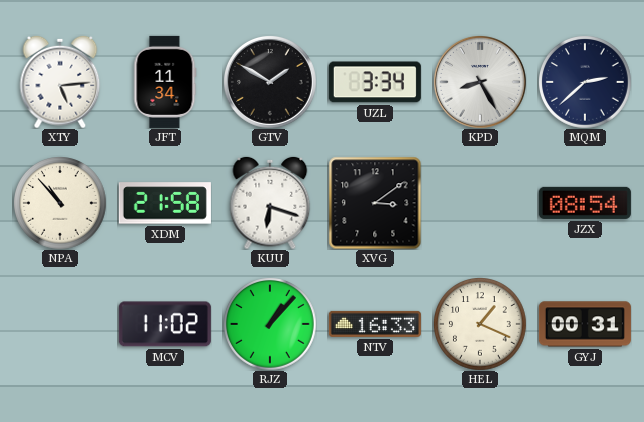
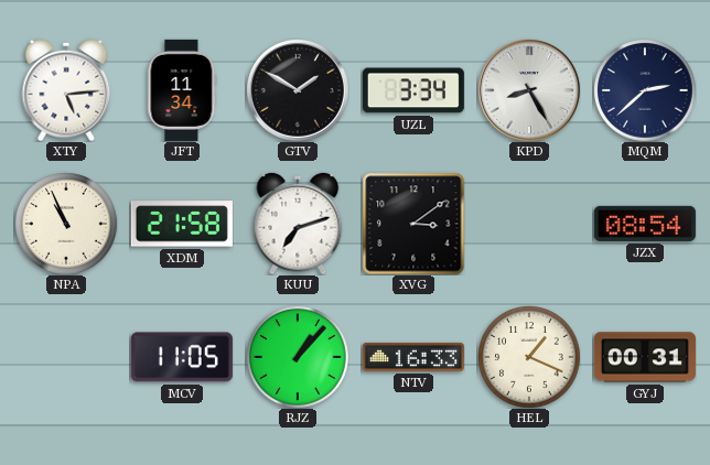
NPA: 10:53 -> 10:56
KUU: 6:18 -> 7:12
MCV: 11:02 -> 11:05
